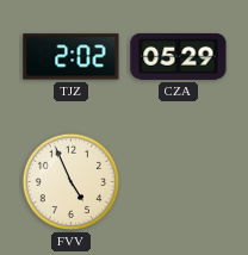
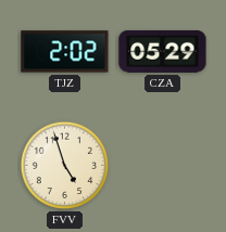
FVV: 4:56 -> 4:57
